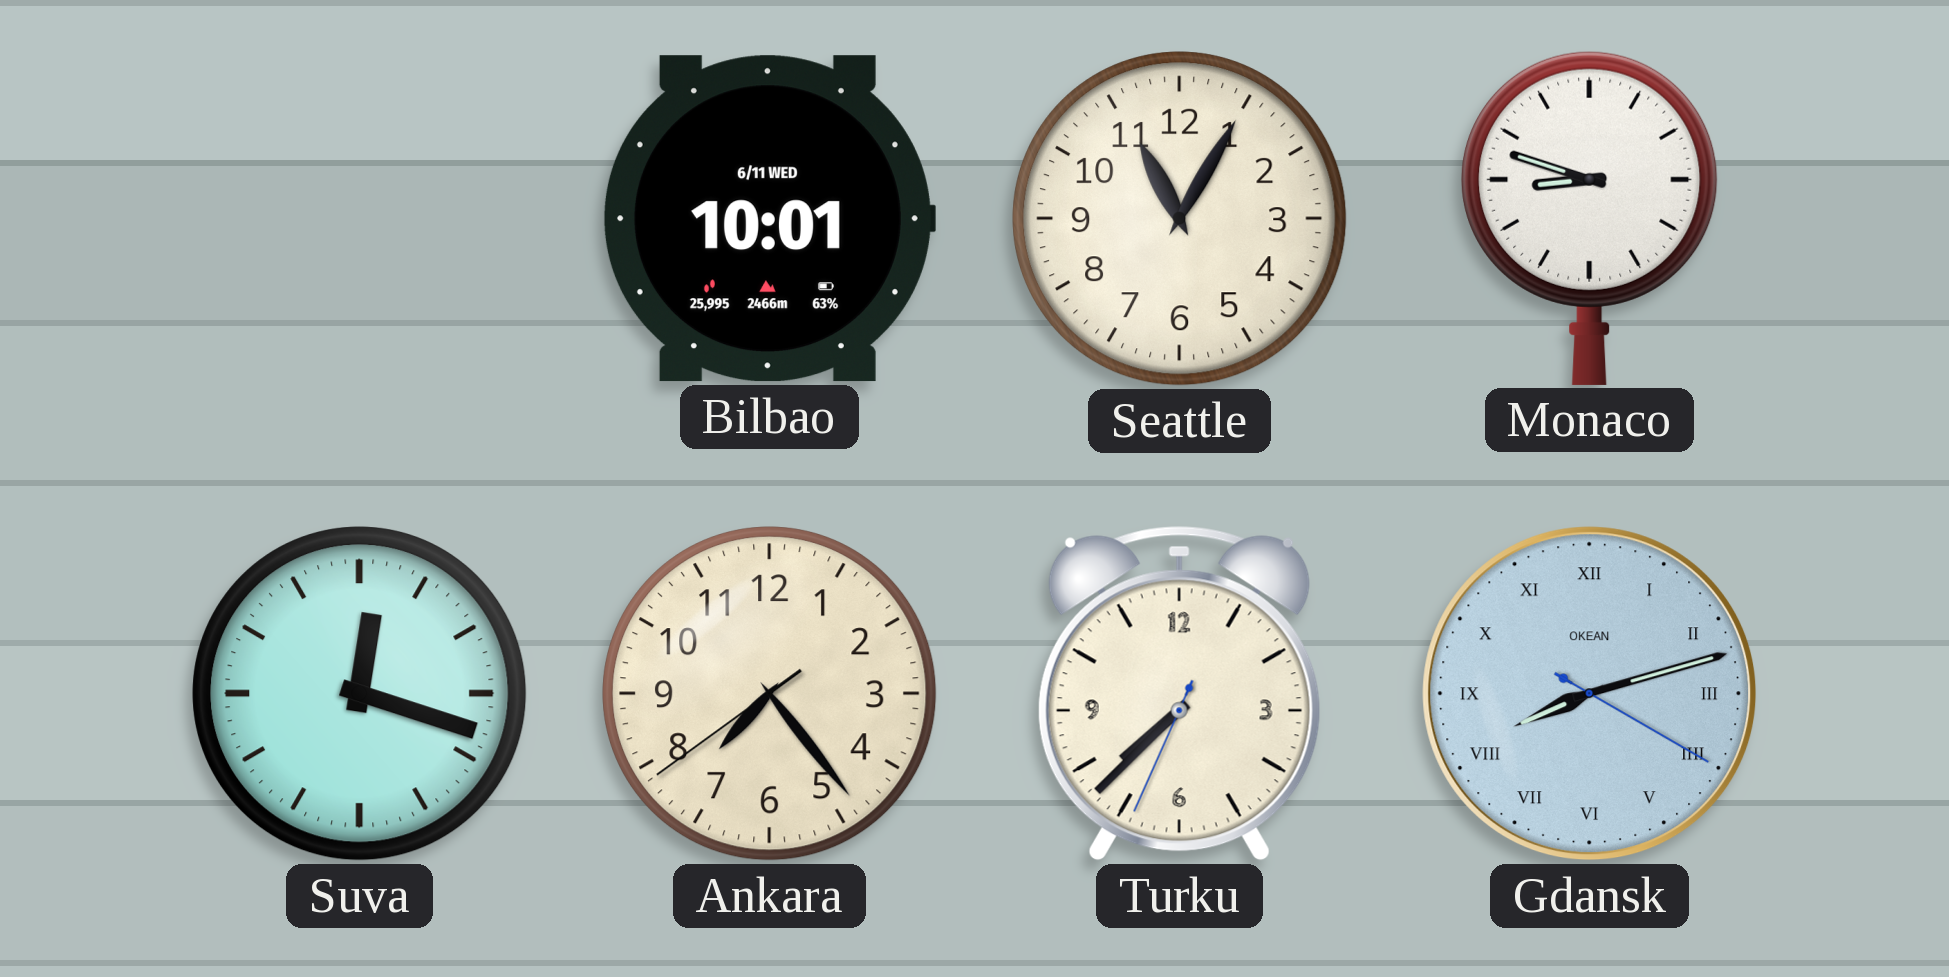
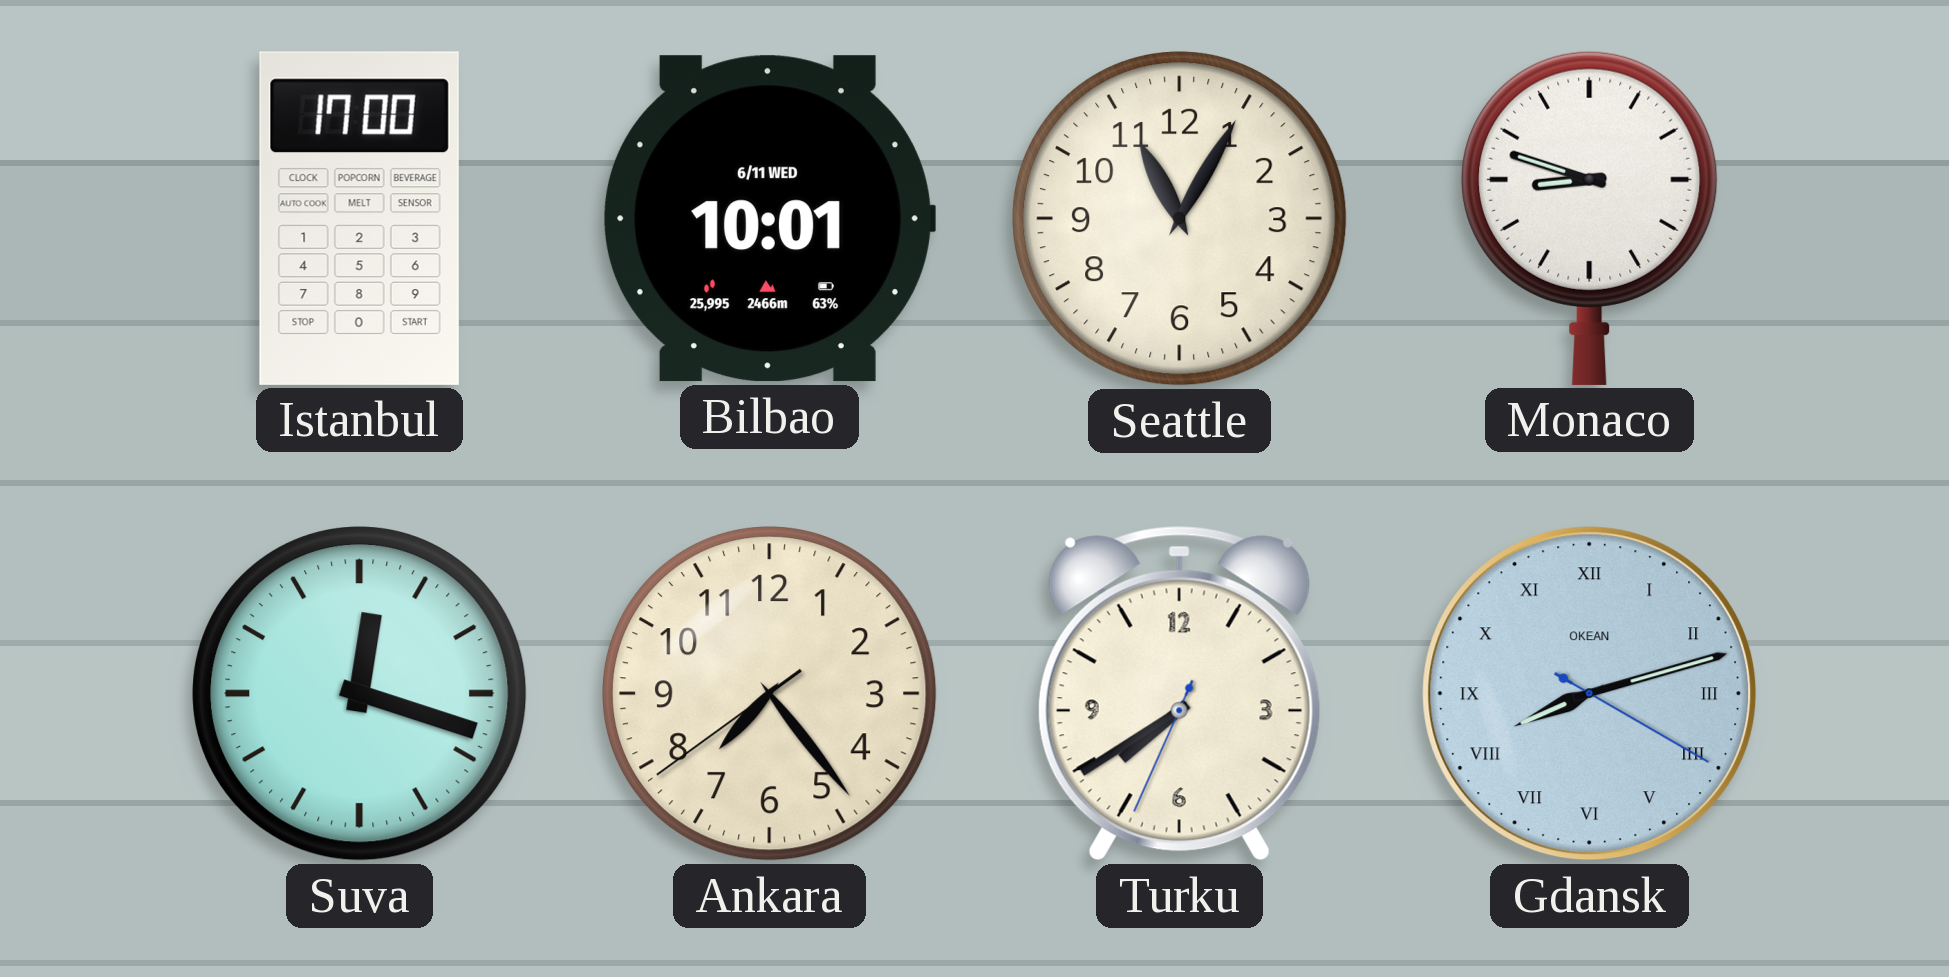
Istanbul: none -> 17:00
Turku: 7:37 -> 7:39
